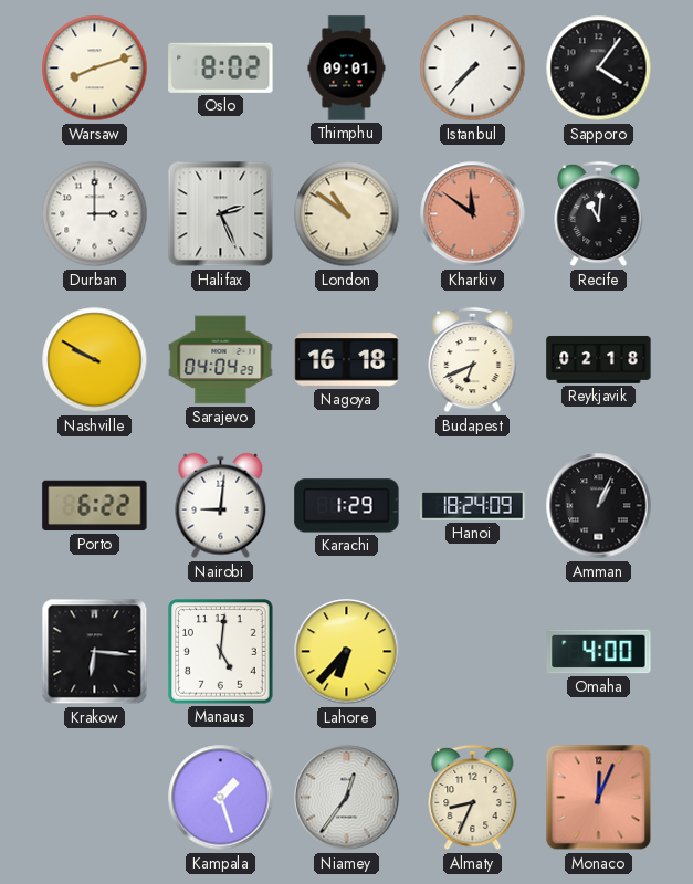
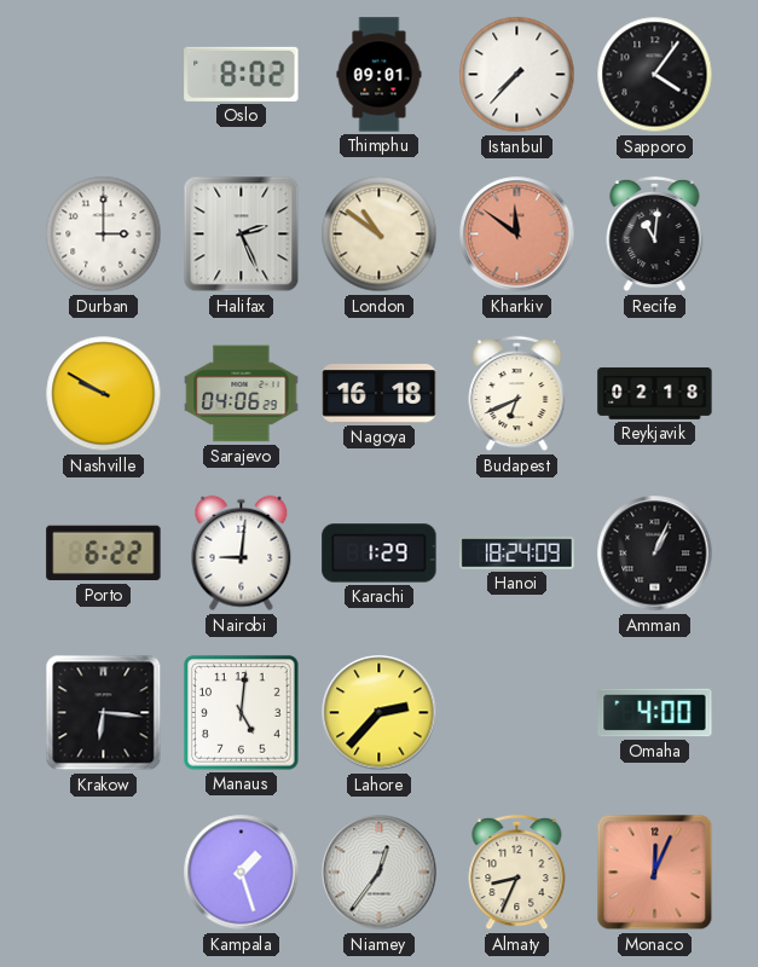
Warsaw: 8:12 -> none
Sarajevo: 04:04 -> 04:06
Lahore: 6:37 -> 2:37
